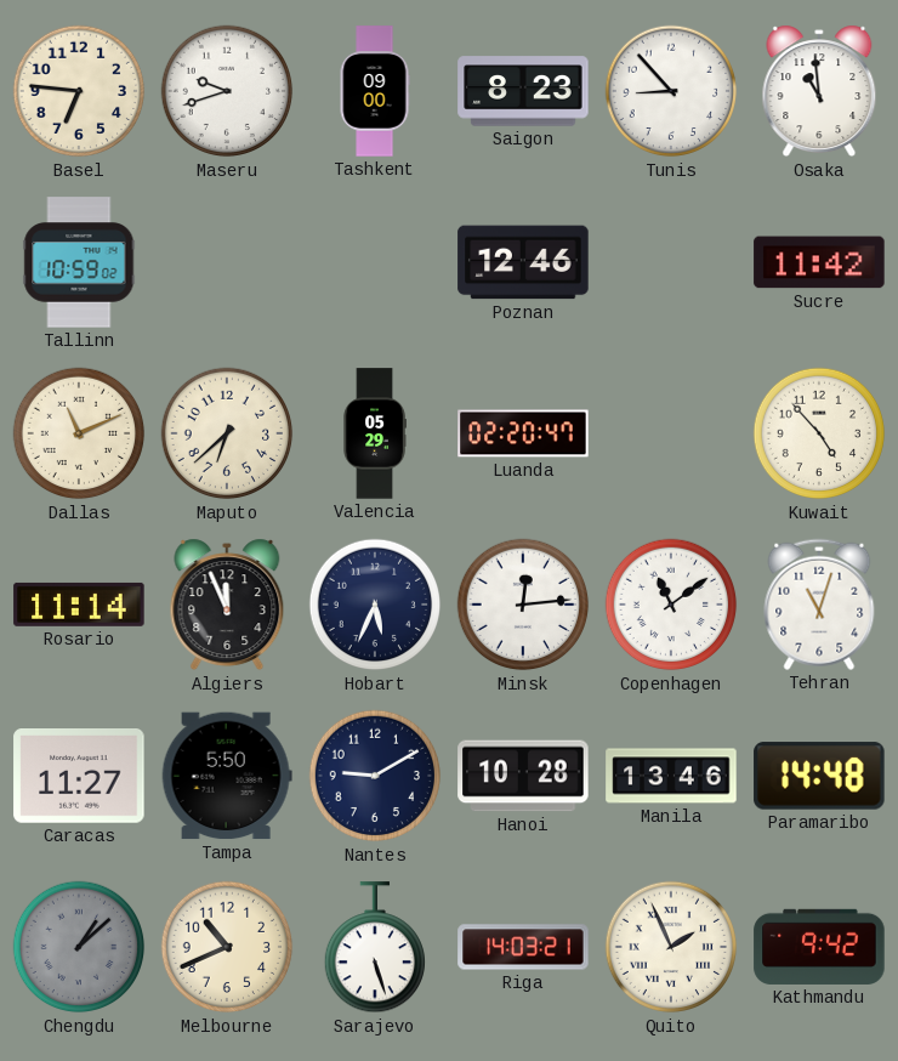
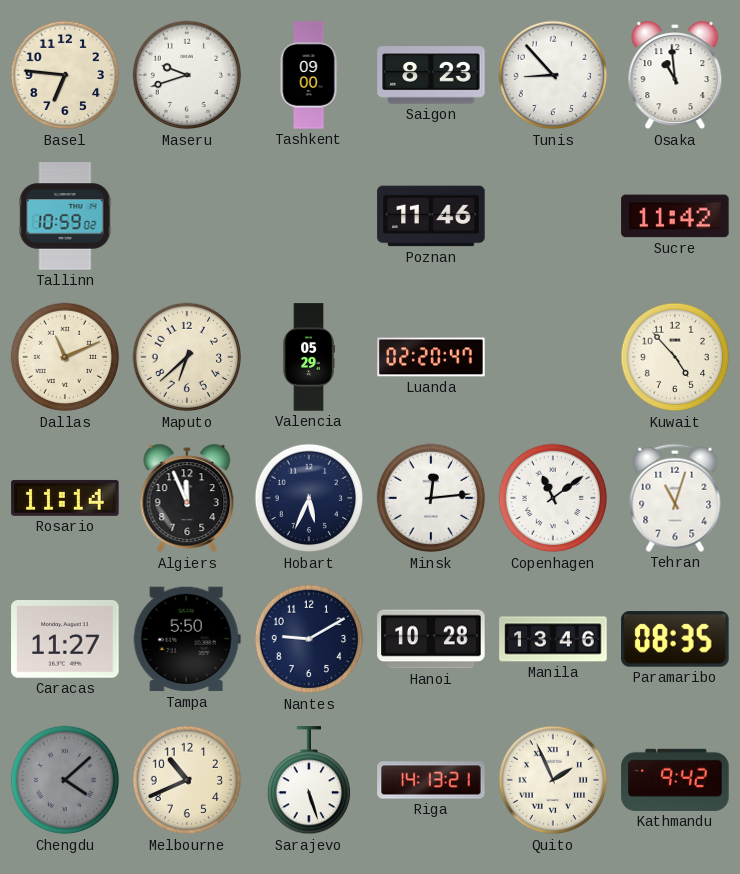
Poznan: 12:46 -> 11:46
Paramaribo: 14:48 -> 08:35
Chengdu: 1:08 -> 4:08
Riga: 14:03 -> 14:13
